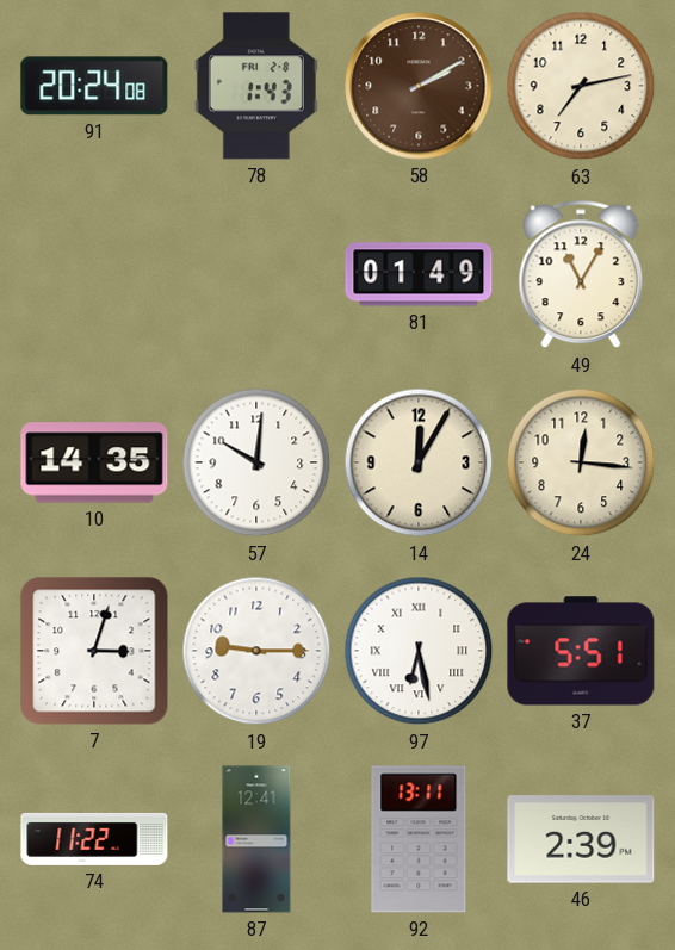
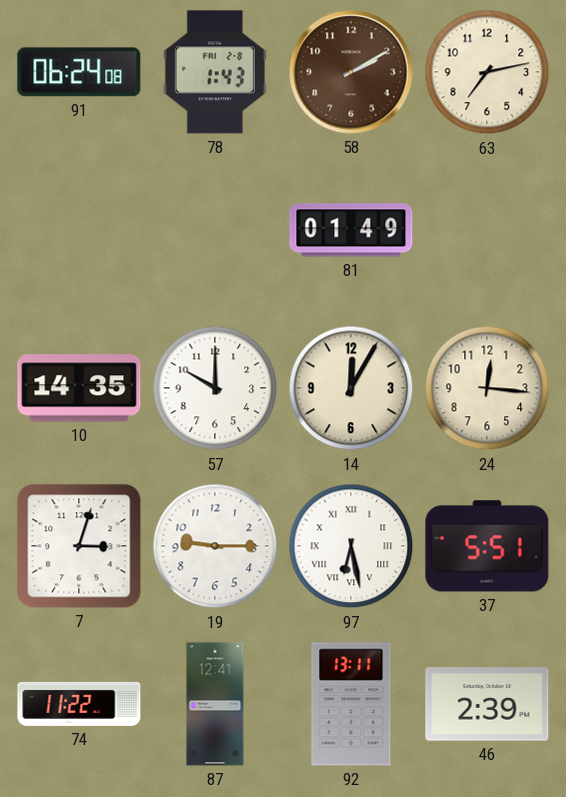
91: 20:24 -> 06:24
49: 11:05 -> none
57: 10:01 -> 10:00
